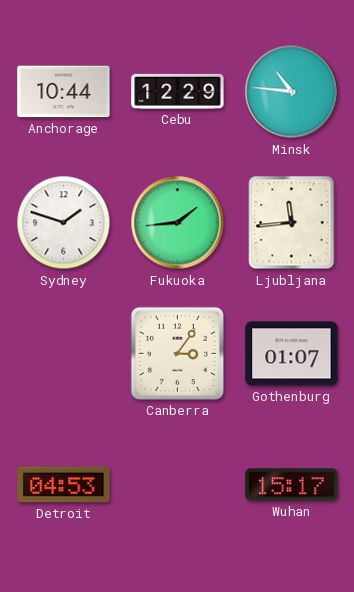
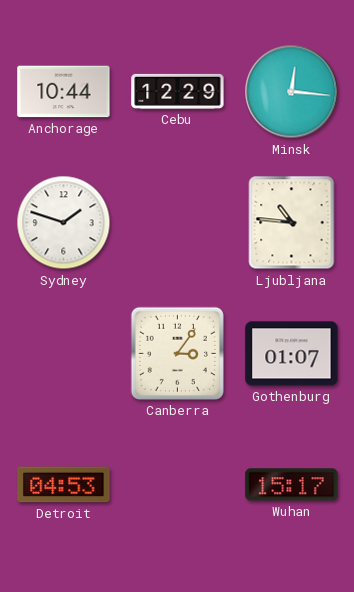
Minsk: 10:46 -> 12:16
Fukuoka: 1:44 -> none
Ljubljana: 11:44 -> 10:46
